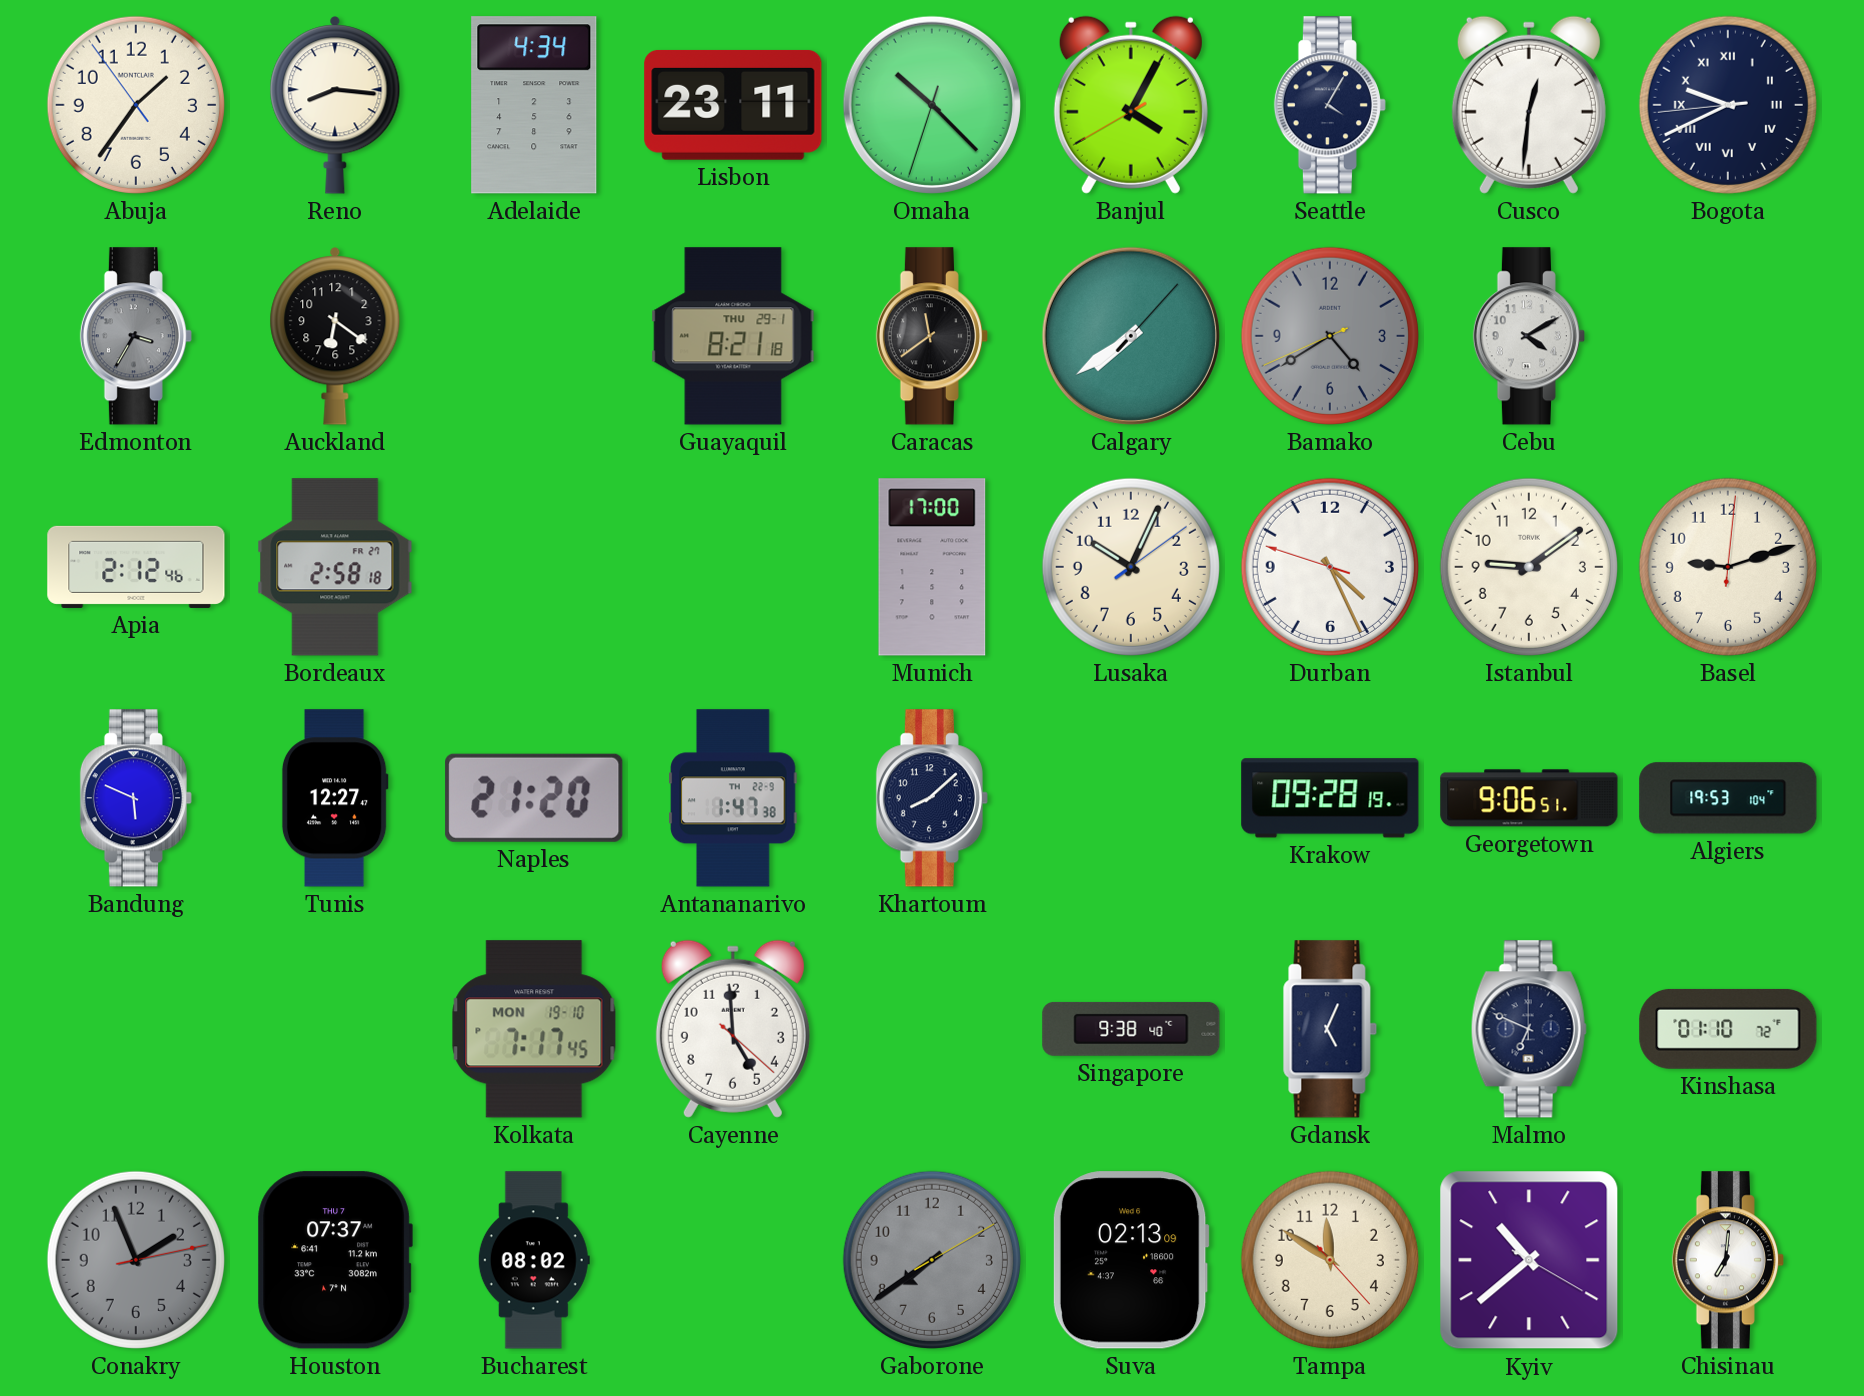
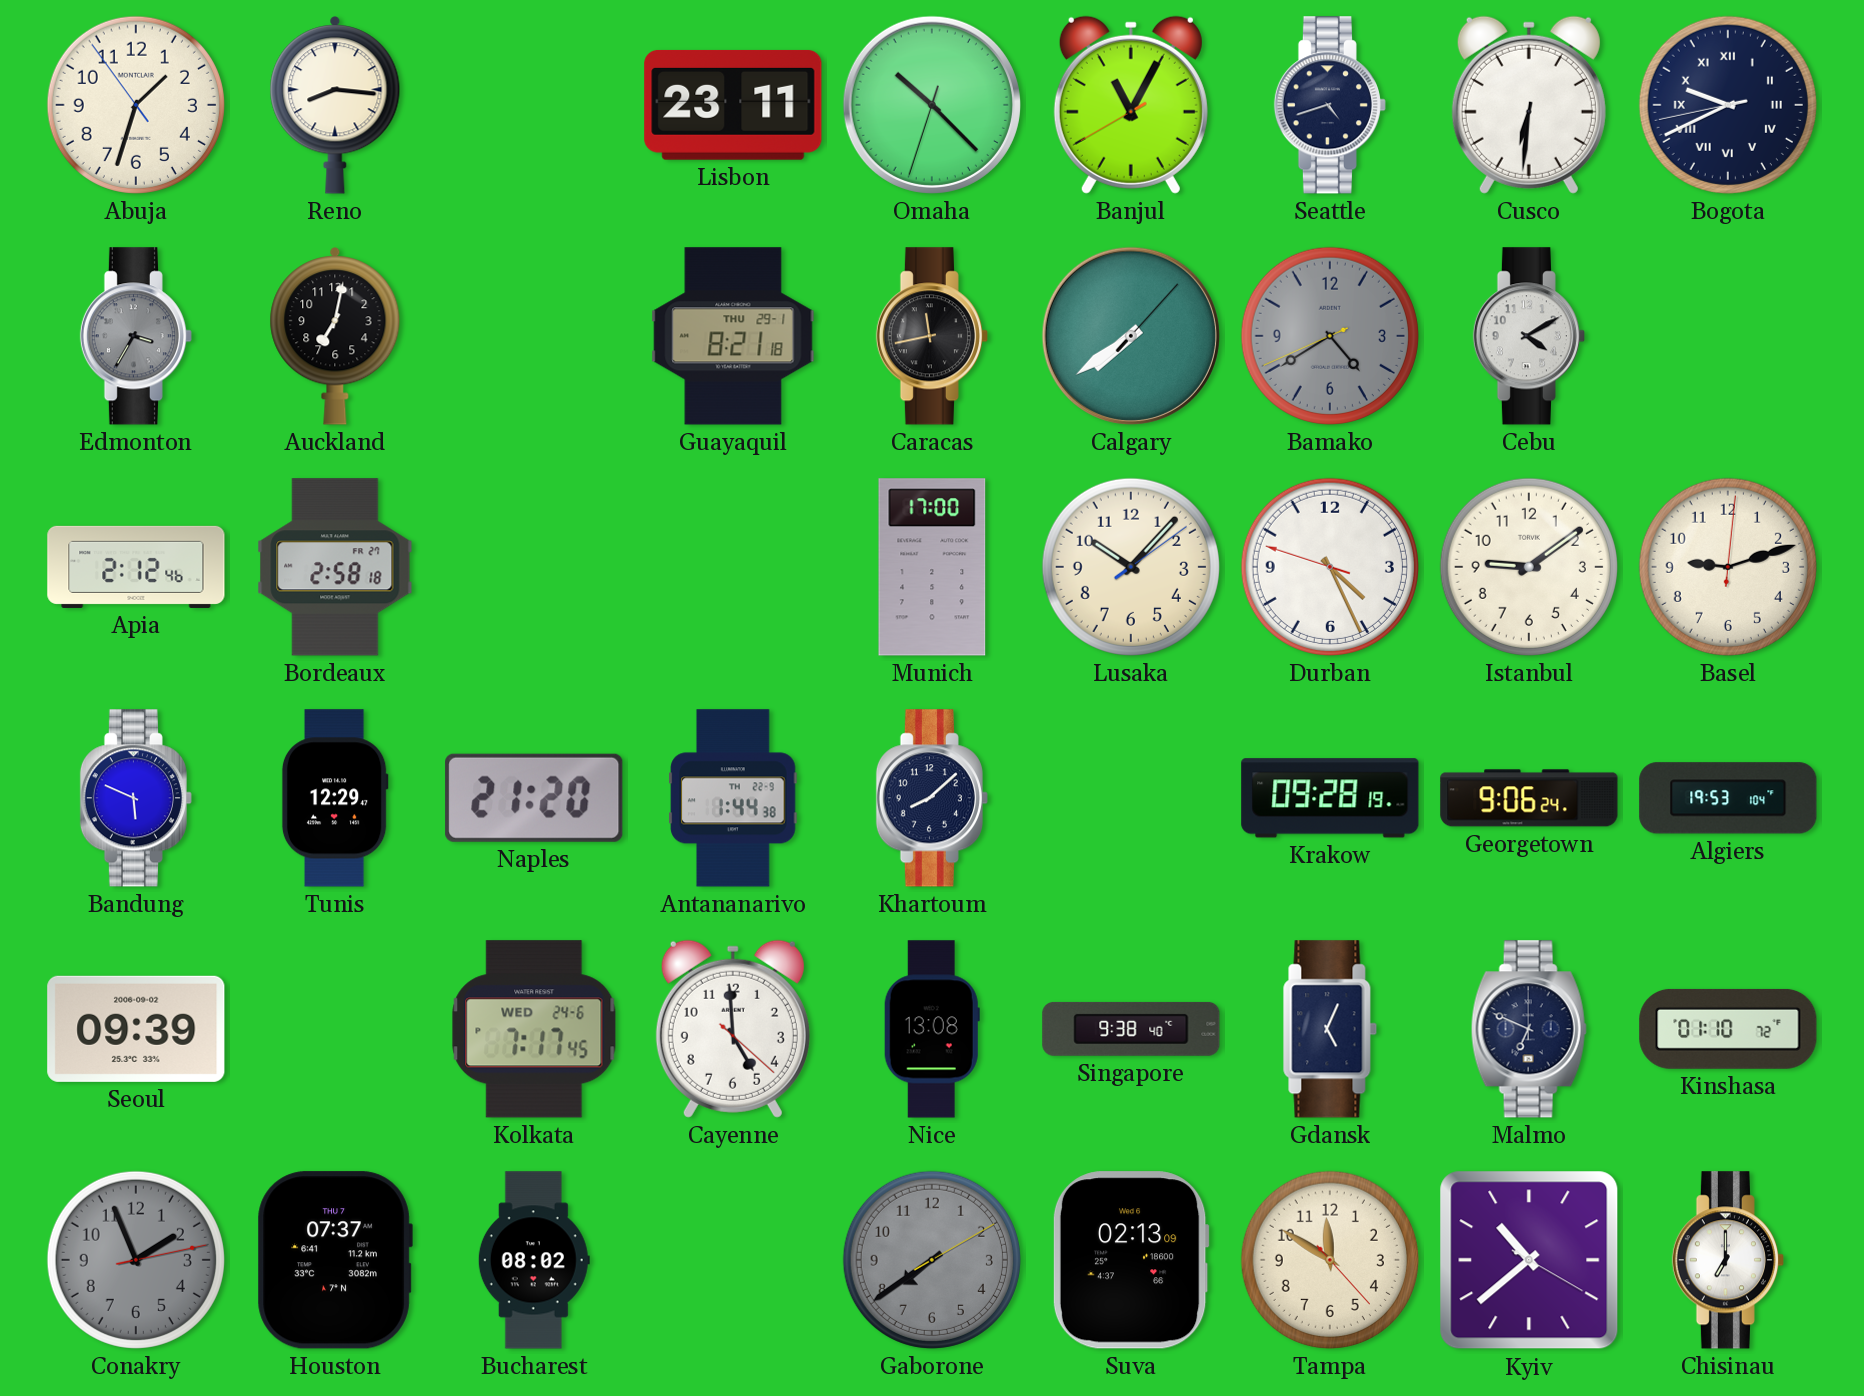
Abuja: 1:35 -> 1:32
Adelaide: 4:34 -> none
Banjul: 4:04 -> 11:04
Seattle: 4:05 -> 4:42
Cusco: 12:31 -> 6:31
Bogota: 9:40:44 -> 9:40:43
Auckland: 6:21 -> 7:02
Caracas: 11:39 -> 11:43
Lusaka: 10:04 -> 10:07
Tunis: 12:27 -> 12:29
Antananarivo: 1:47 -> 1:44
Georgetown: 9:06:51 -> 9:06:24
Seoul: none -> 09:39
Kolkata date: MON 19-10 -> WED 24-6
Nice: none -> 13:08
Chisinau: 7:01 -> 7:00
